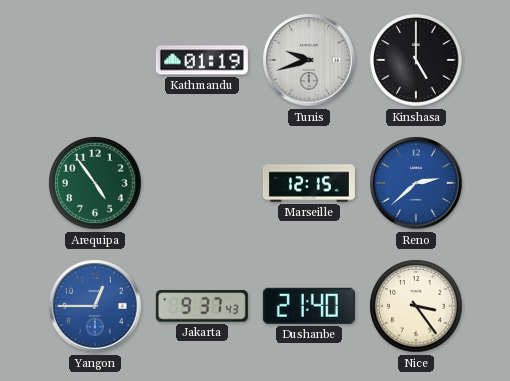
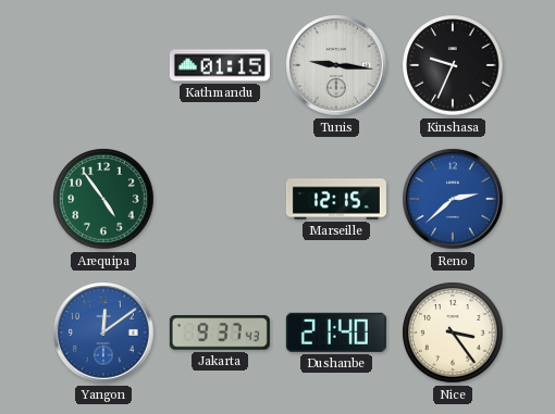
Kathmandu: 01:19 -> 01:15
Tunis: 9:42 -> 9:16
Kinshasa: 5:00 -> 9:34
Yangon: 12:45 -> 12:09
